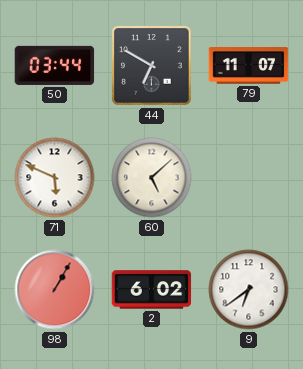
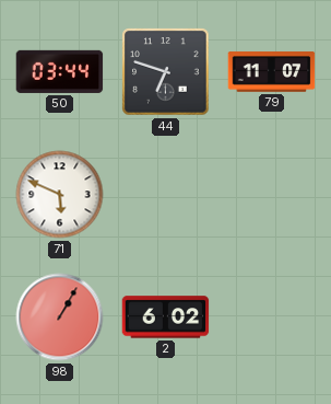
44: 6:50 -> 6:48
60: 5:08 -> none
9: 6:39 -> none
